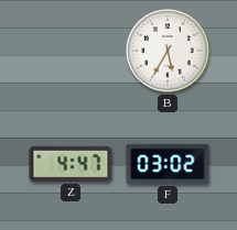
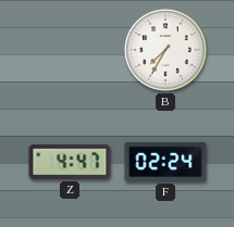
B: 5:35 -> 7:35
F: 03:02 -> 02:24
